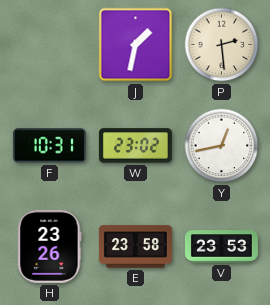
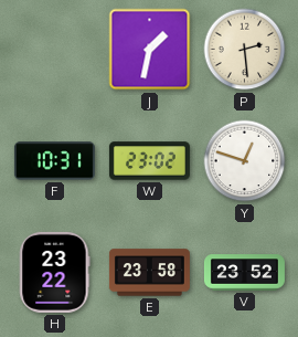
Y: 12:43 -> 12:48
H: 23:26 -> 23:22
V: 23:53 -> 23:52
